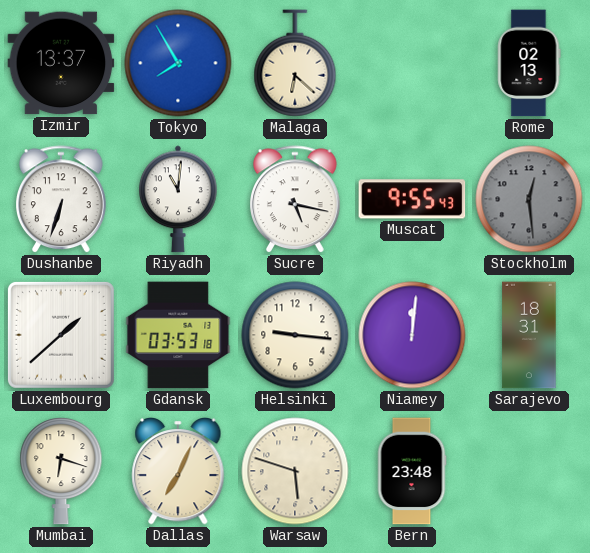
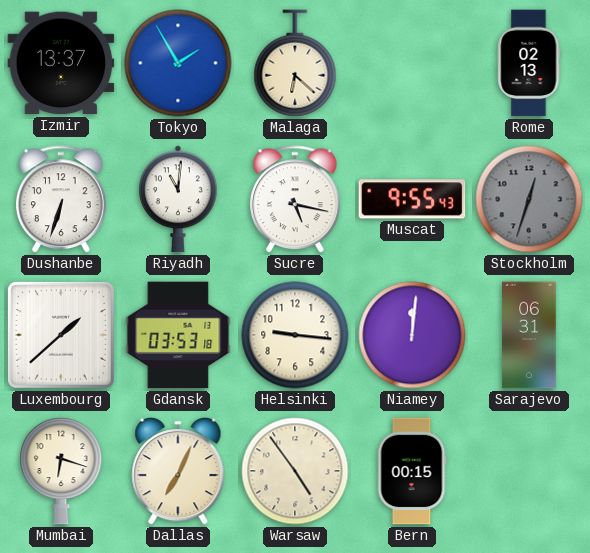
Tokyo: 7:55 -> 1:55
Stockholm: 12:29 -> 12:33
Sarajevo: 18:31 -> 06:31
Warsaw: 5:48 -> 4:54
Bern: 23:48 -> 00:15
